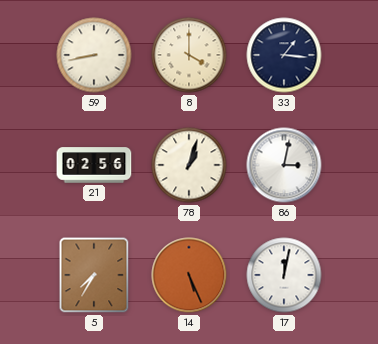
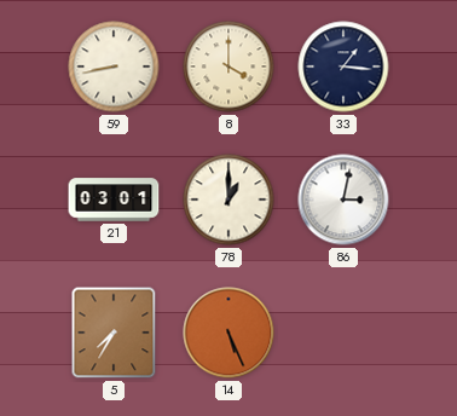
21: 02:56 -> 03:01
78: 1:03 -> 1:00
17: 12:02 -> none
